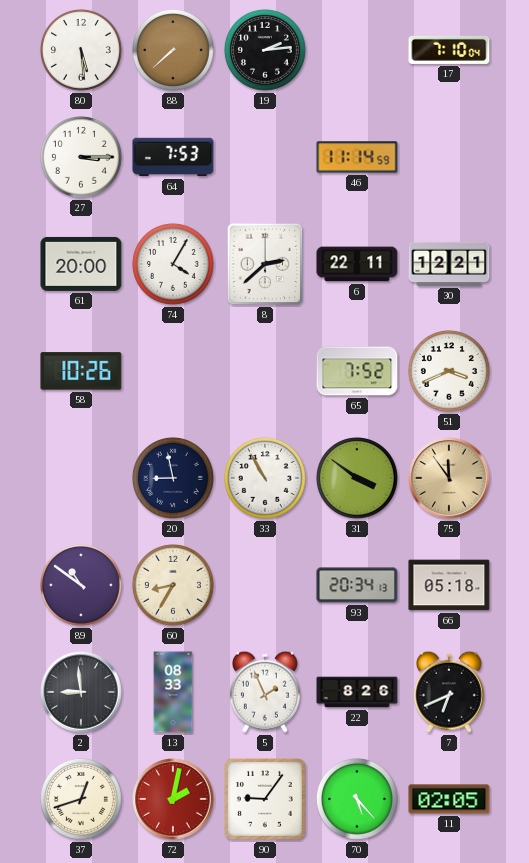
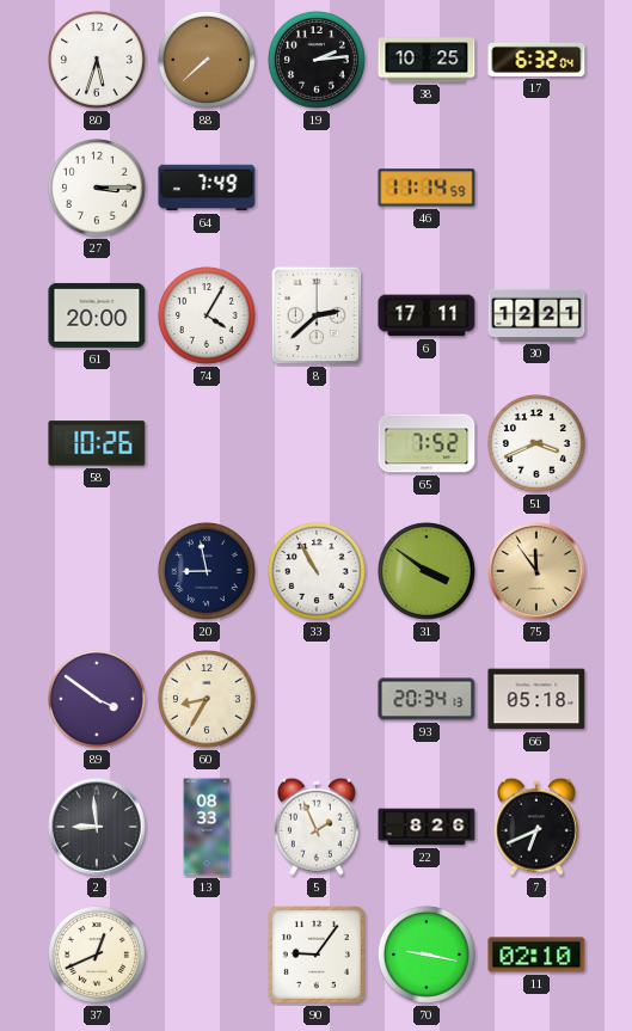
80: 5:29 -> 5:33
38: none -> 10:25
17: 7:10 -> 6:32
64: 7:53 -> 7:49
6: 22:11 -> 17:11
89: 10:51 -> 3:51
37: 12:42 -> 12:41
72: 2:02 -> none
70: 5:23 -> 9:17
11: 02:05 -> 02:10
